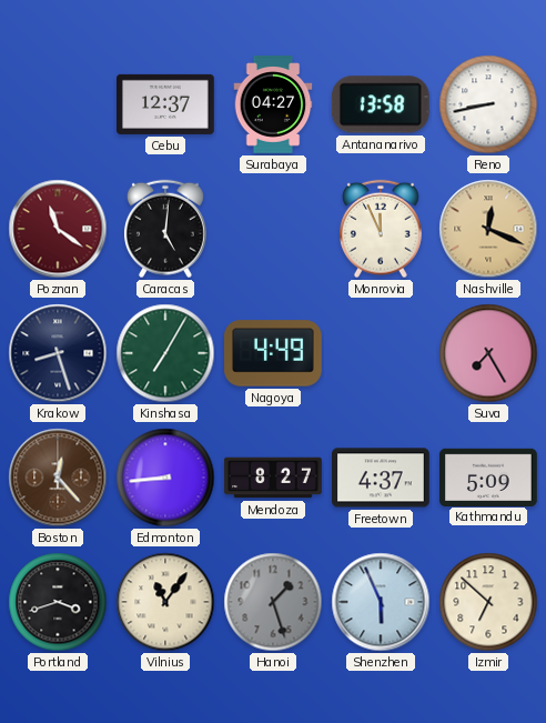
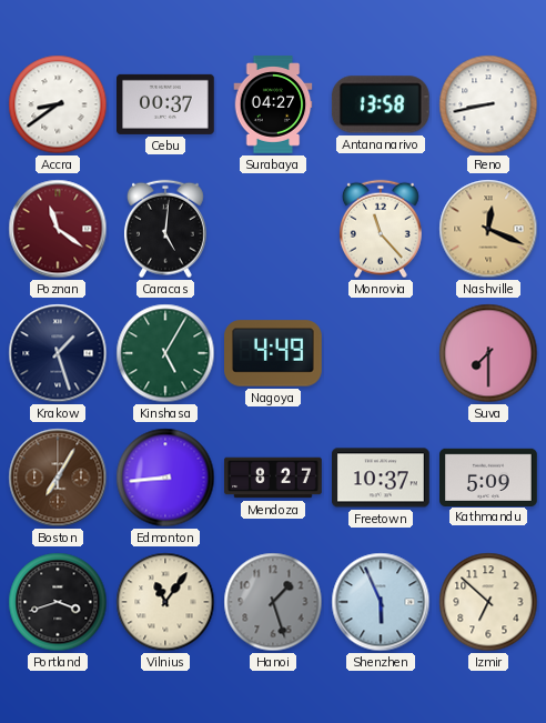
Accra: none -> 8:39
Cebu: 12:37 -> 00:37
Monrovia: 11:56 -> 11:23
Krakow: 8:27 -> 1:27
Kinshasa: 7:05 -> 5:05
Suva: 7:25 -> 7:30
Boston: 12:23 -> 7:05
Freetown: 4:37 -> 10:37
